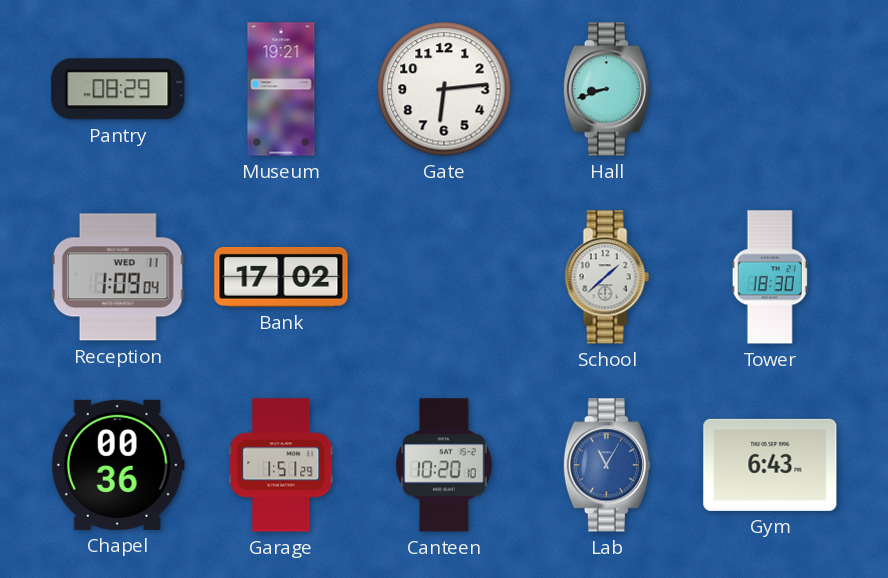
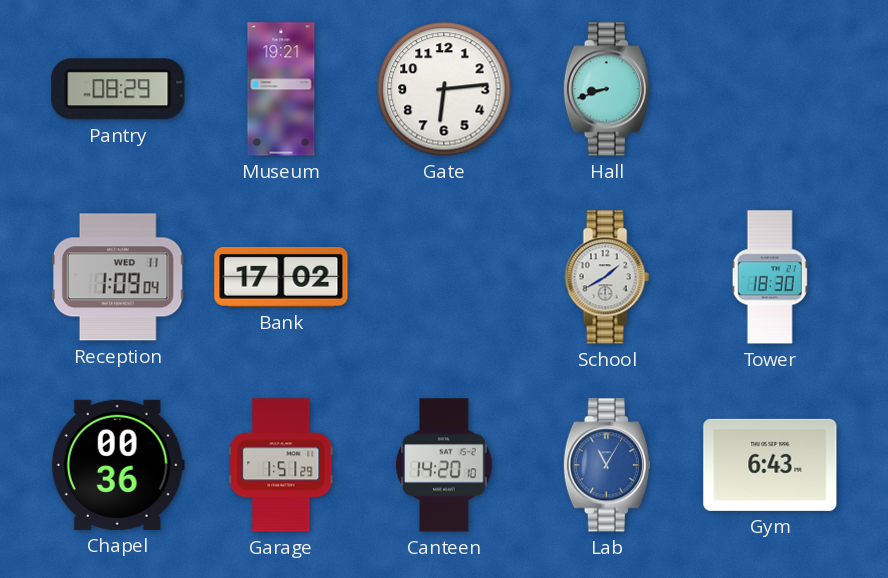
School: 1:38 -> 1:40
Canteen: 10:20 -> 14:20
